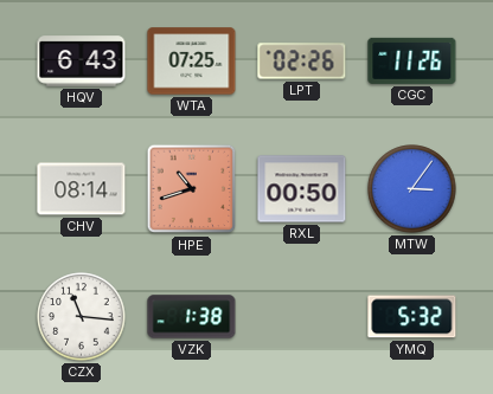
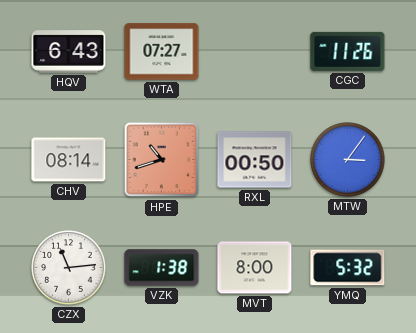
WTA: 07:25 -> 07:27
LPT: 02:26 -> none
CZX: 11:16 -> 11:14
MVT: none -> 8:00
